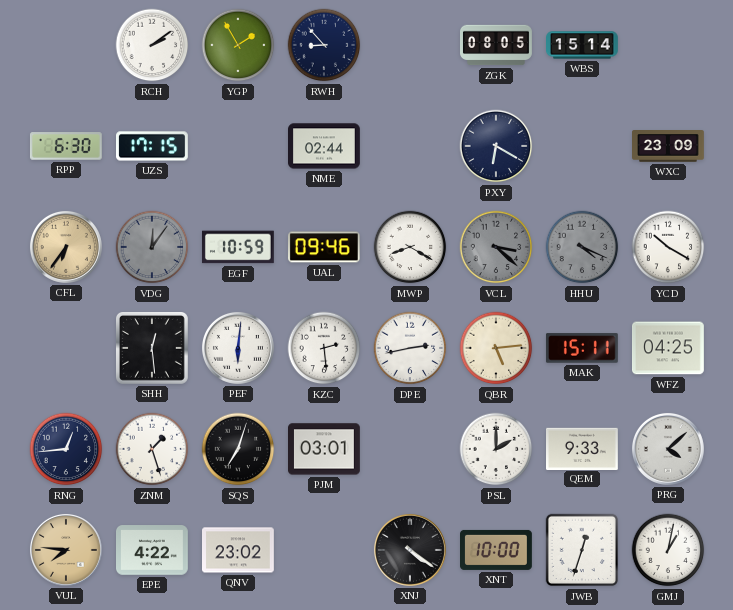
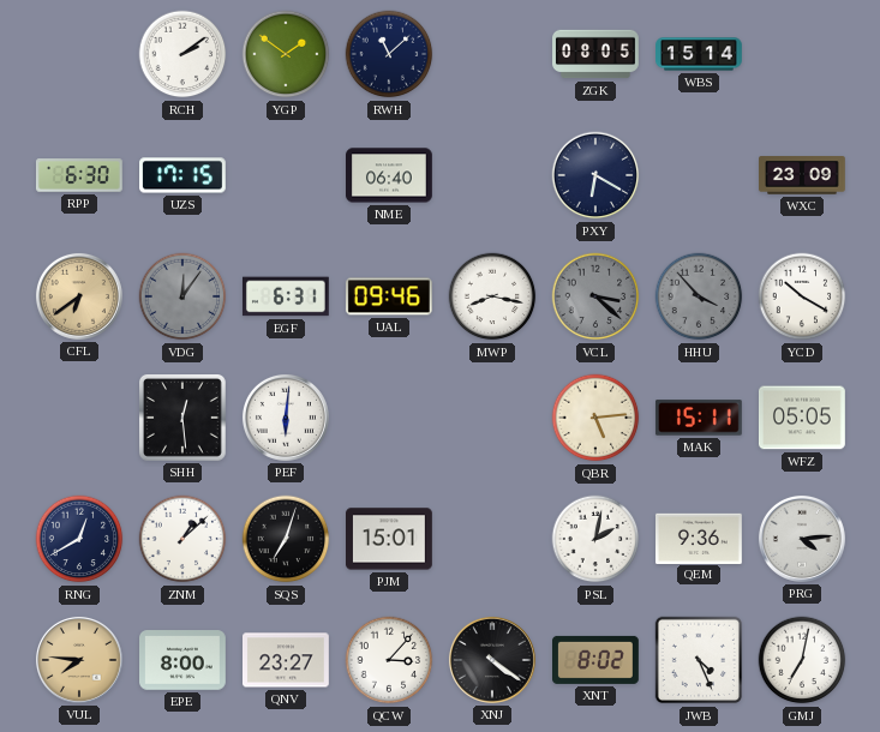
YGP: 1:55 -> 1:51
RWH: 8:53 -> 11:08
NME: 02:44 -> 06:40
CFL: 6:36 -> 6:39
EGF: 10:59 -> 6:31
MWP: 8:20 -> 8:17
HHU: 4:19 -> 3:53
KZC: 2:29 -> none
DPE: 2:43 -> none
WFZ: 04:25 -> 05:05
RNG: 12:44 -> 12:40
ZNM: 1:27 -> 1:08
PJM: 03:01 -> 15:01
PSL: 2:00 -> 2:02
QEM: 9:33 -> 9:36
PRG: 4:08 -> 4:14
EPE: 4:22 -> 8:00
QNV: 23:02 -> 23:27
QCW: none -> 3:07
XNT: 10:00 -> 8:02
JWB: 12:33 -> 4:26
GMJ: 1:02 -> 7:02
